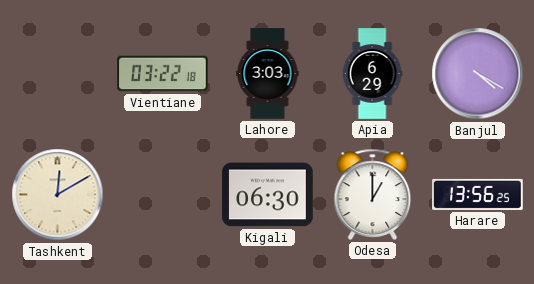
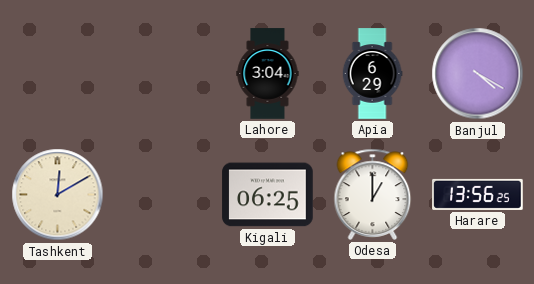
Vientiane: 03:22 -> none
Lahore: 3:03 -> 3:04
Kigali: 06:30 -> 06:25
